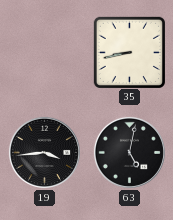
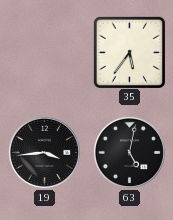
35: 8:43 -> 5:36
